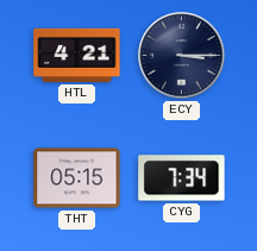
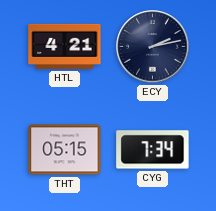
ECY: 3:15 -> 2:13
